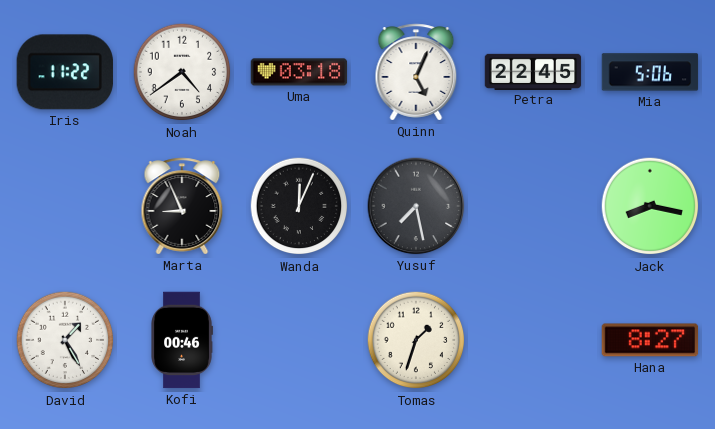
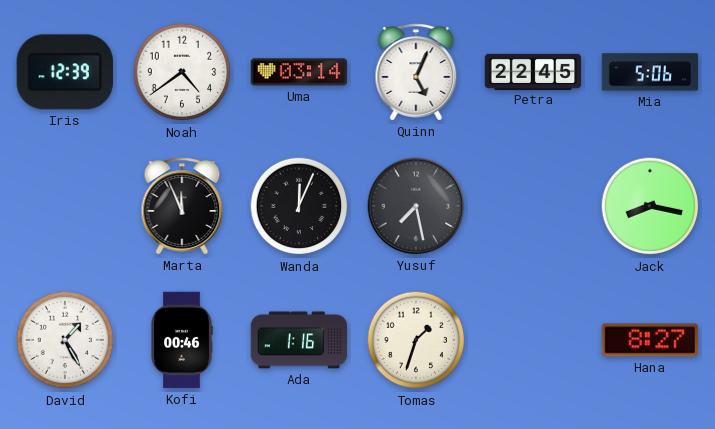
Iris: 11:22 -> 12:39
Uma: 03:18 -> 03:14
Marta: 8:56 -> 11:56
Ada: none -> 1:16
